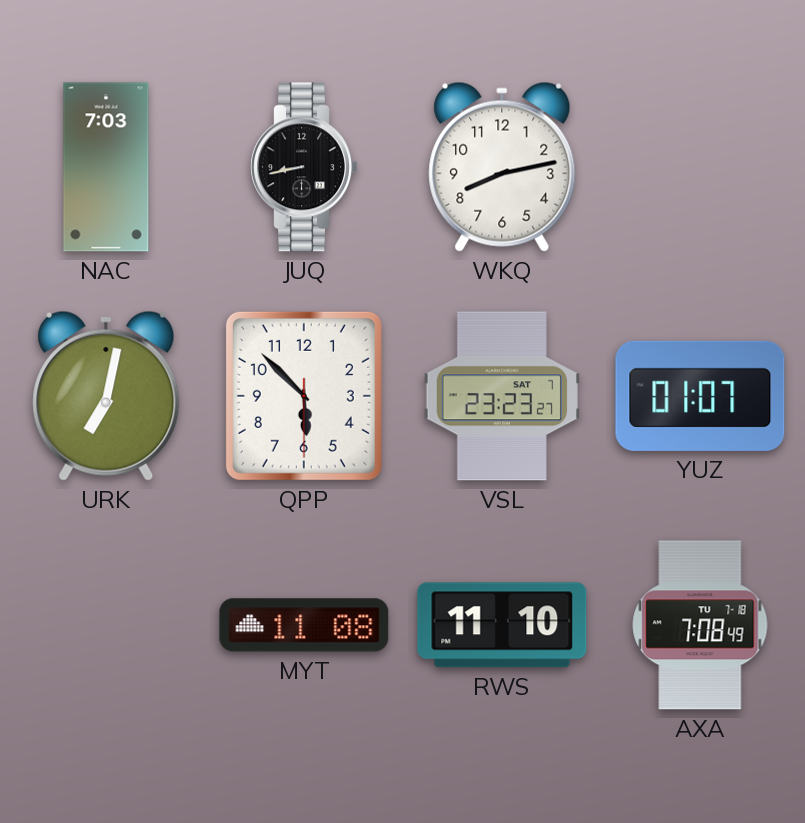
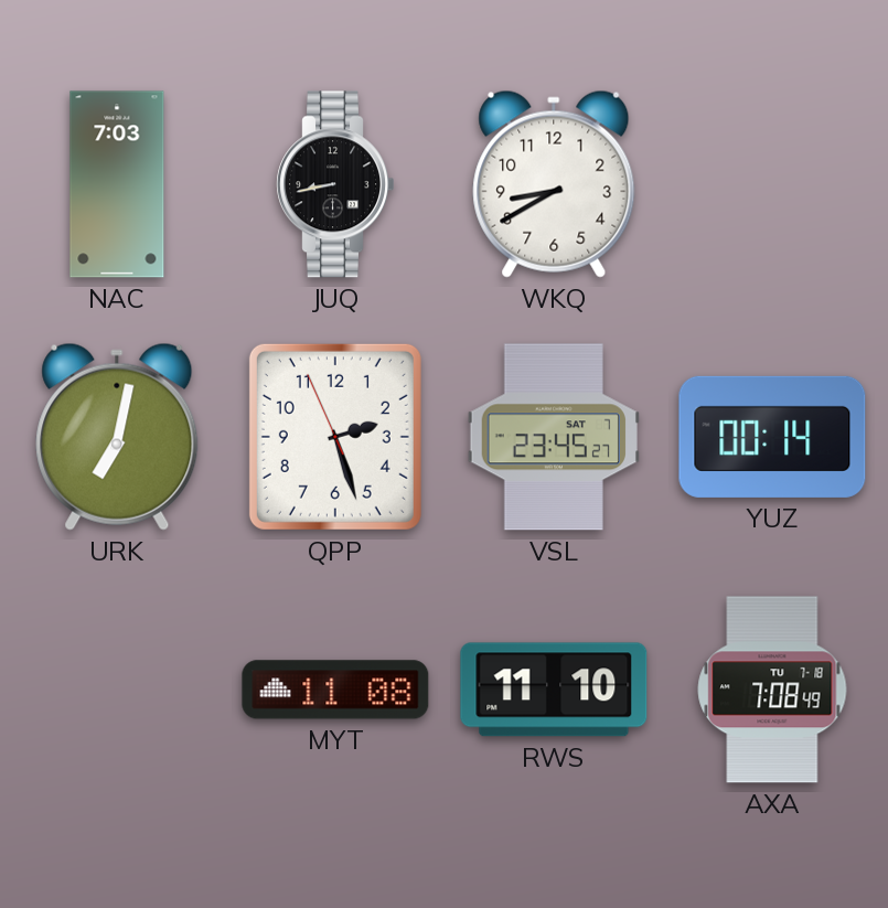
WKQ: 8:13 -> 8:40
QPP: 5:52 -> 2:26
VSL: 23:23 -> 23:45
YUZ: 01:07 -> 00:14
